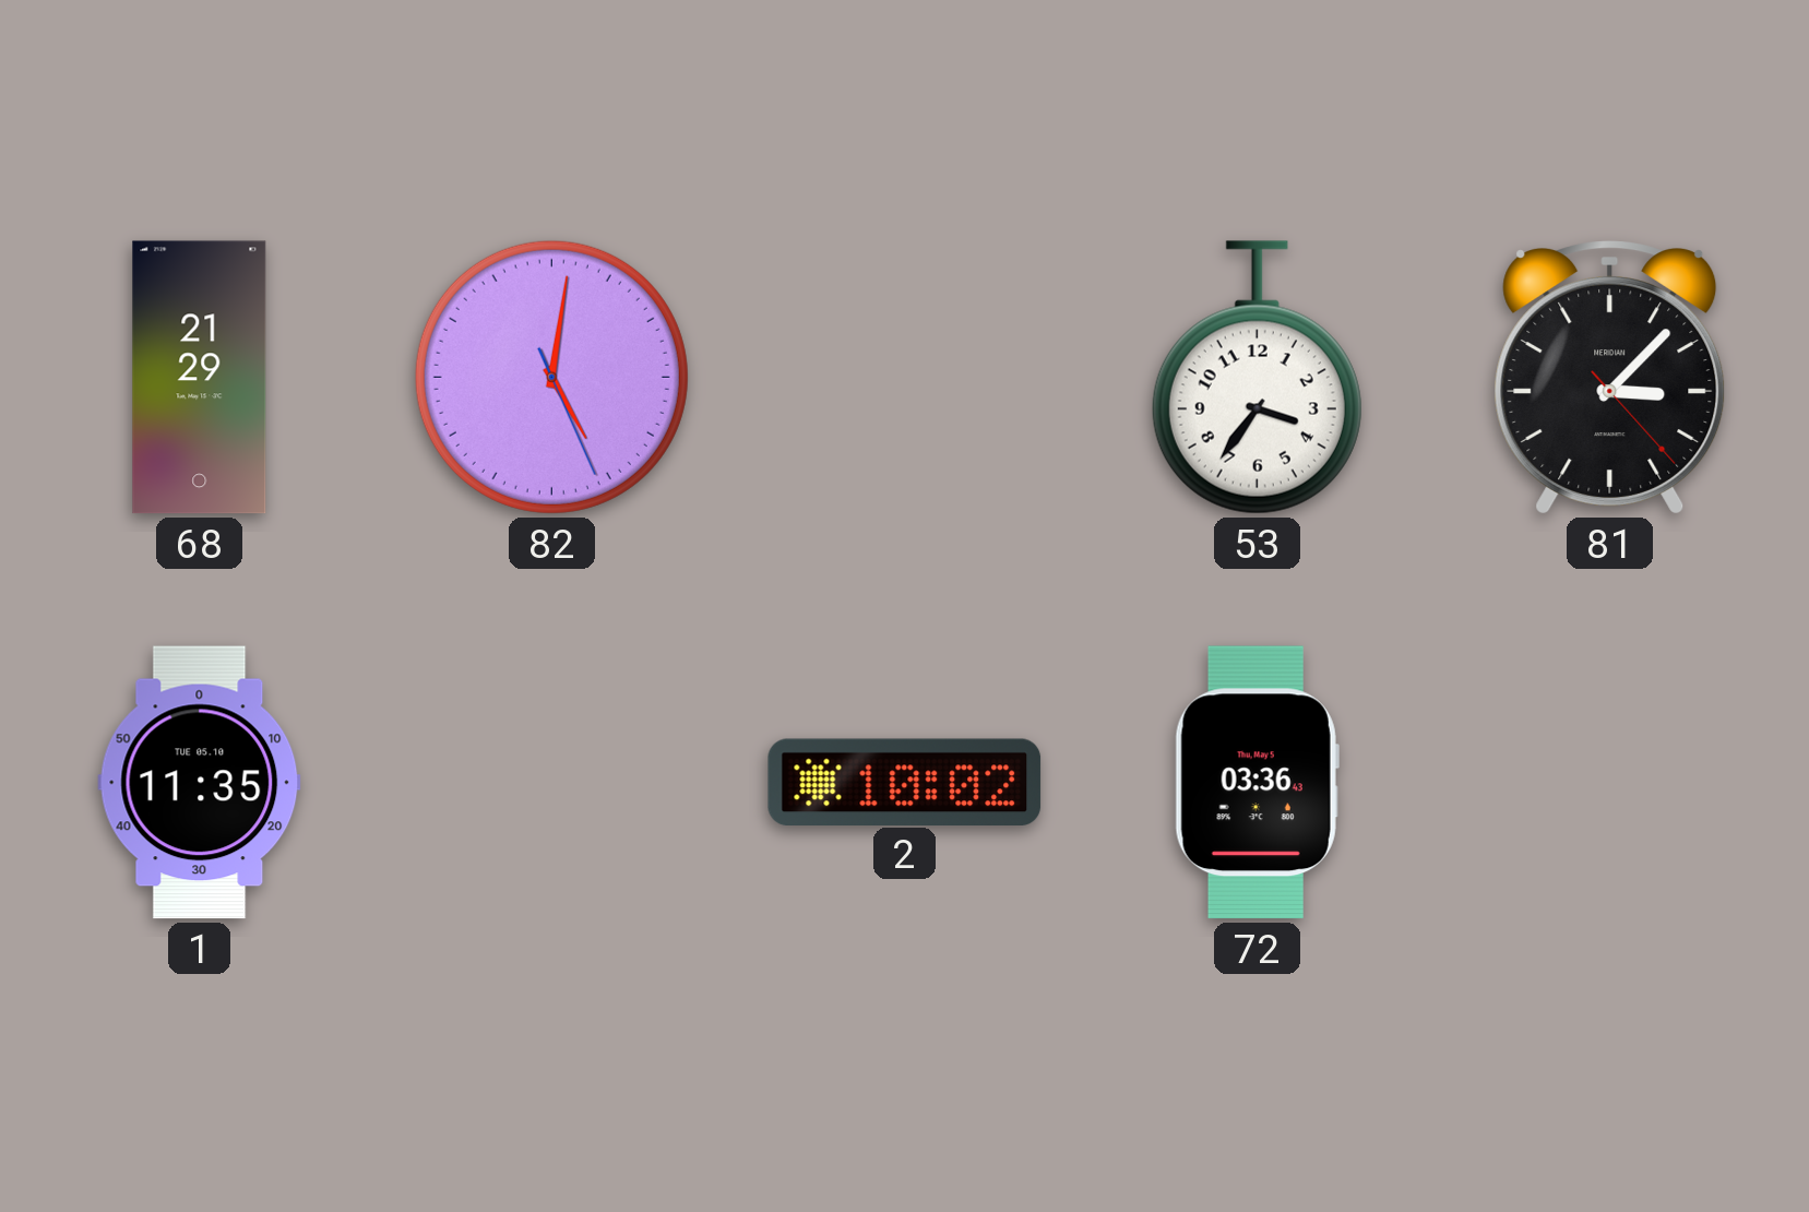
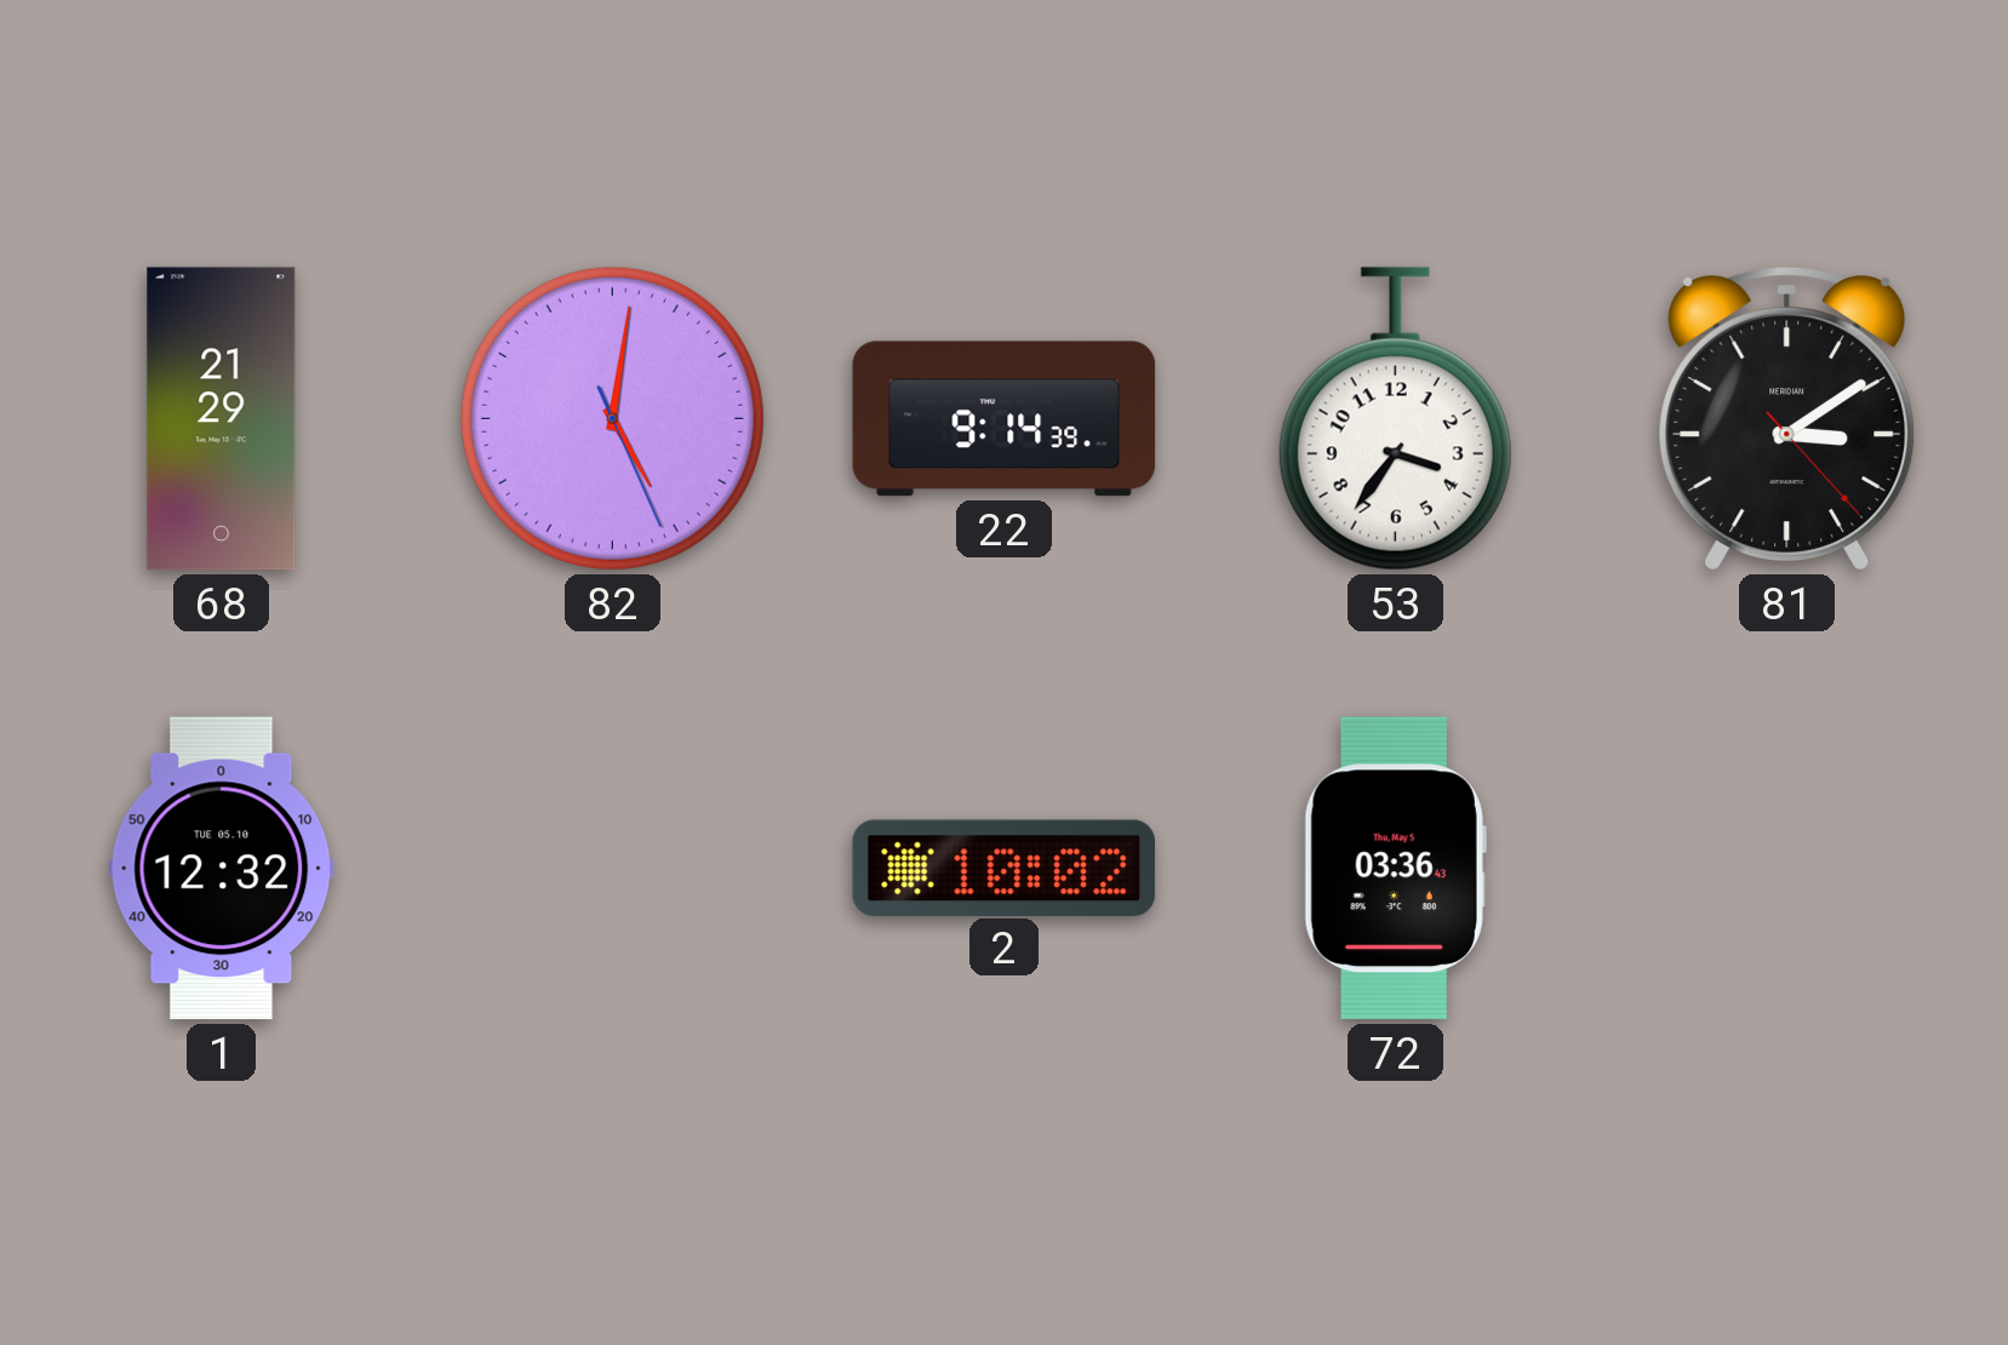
22: none -> 9:14
81: 3:07 -> 3:09
1: 11:35 -> 12:32
